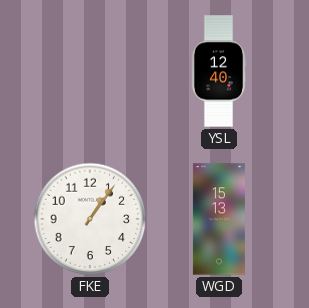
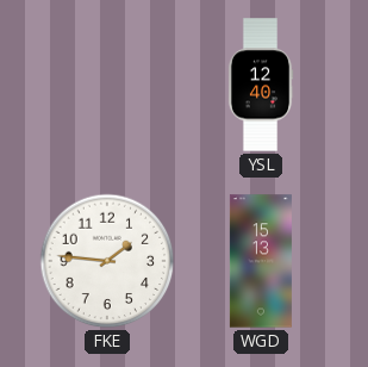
FKE: 1:06 -> 1:46
